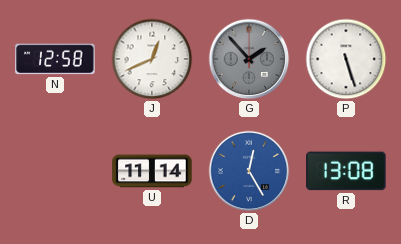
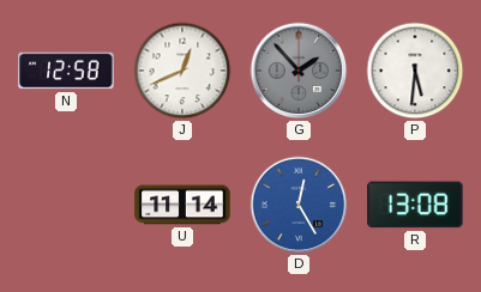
P: 5:27 -> 5:31
